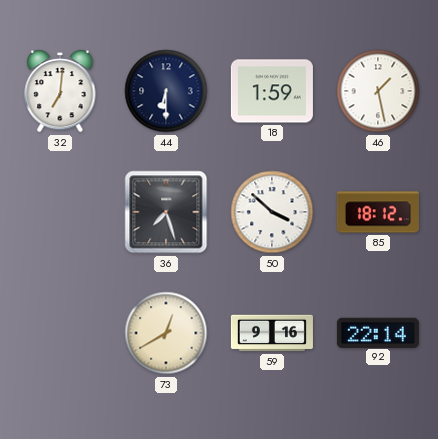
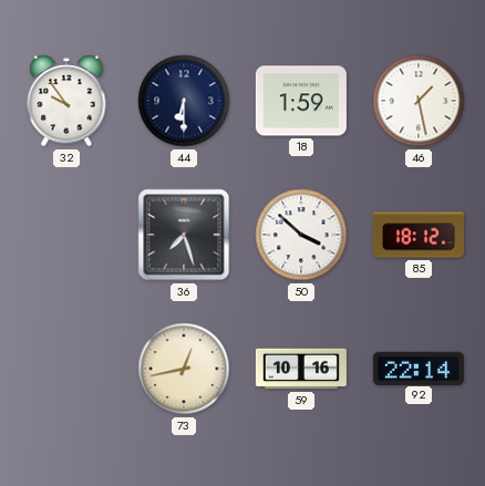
32: 7:01 -> 9:54
73: 12:40 -> 12:43
59: 9:16 -> 10:16
